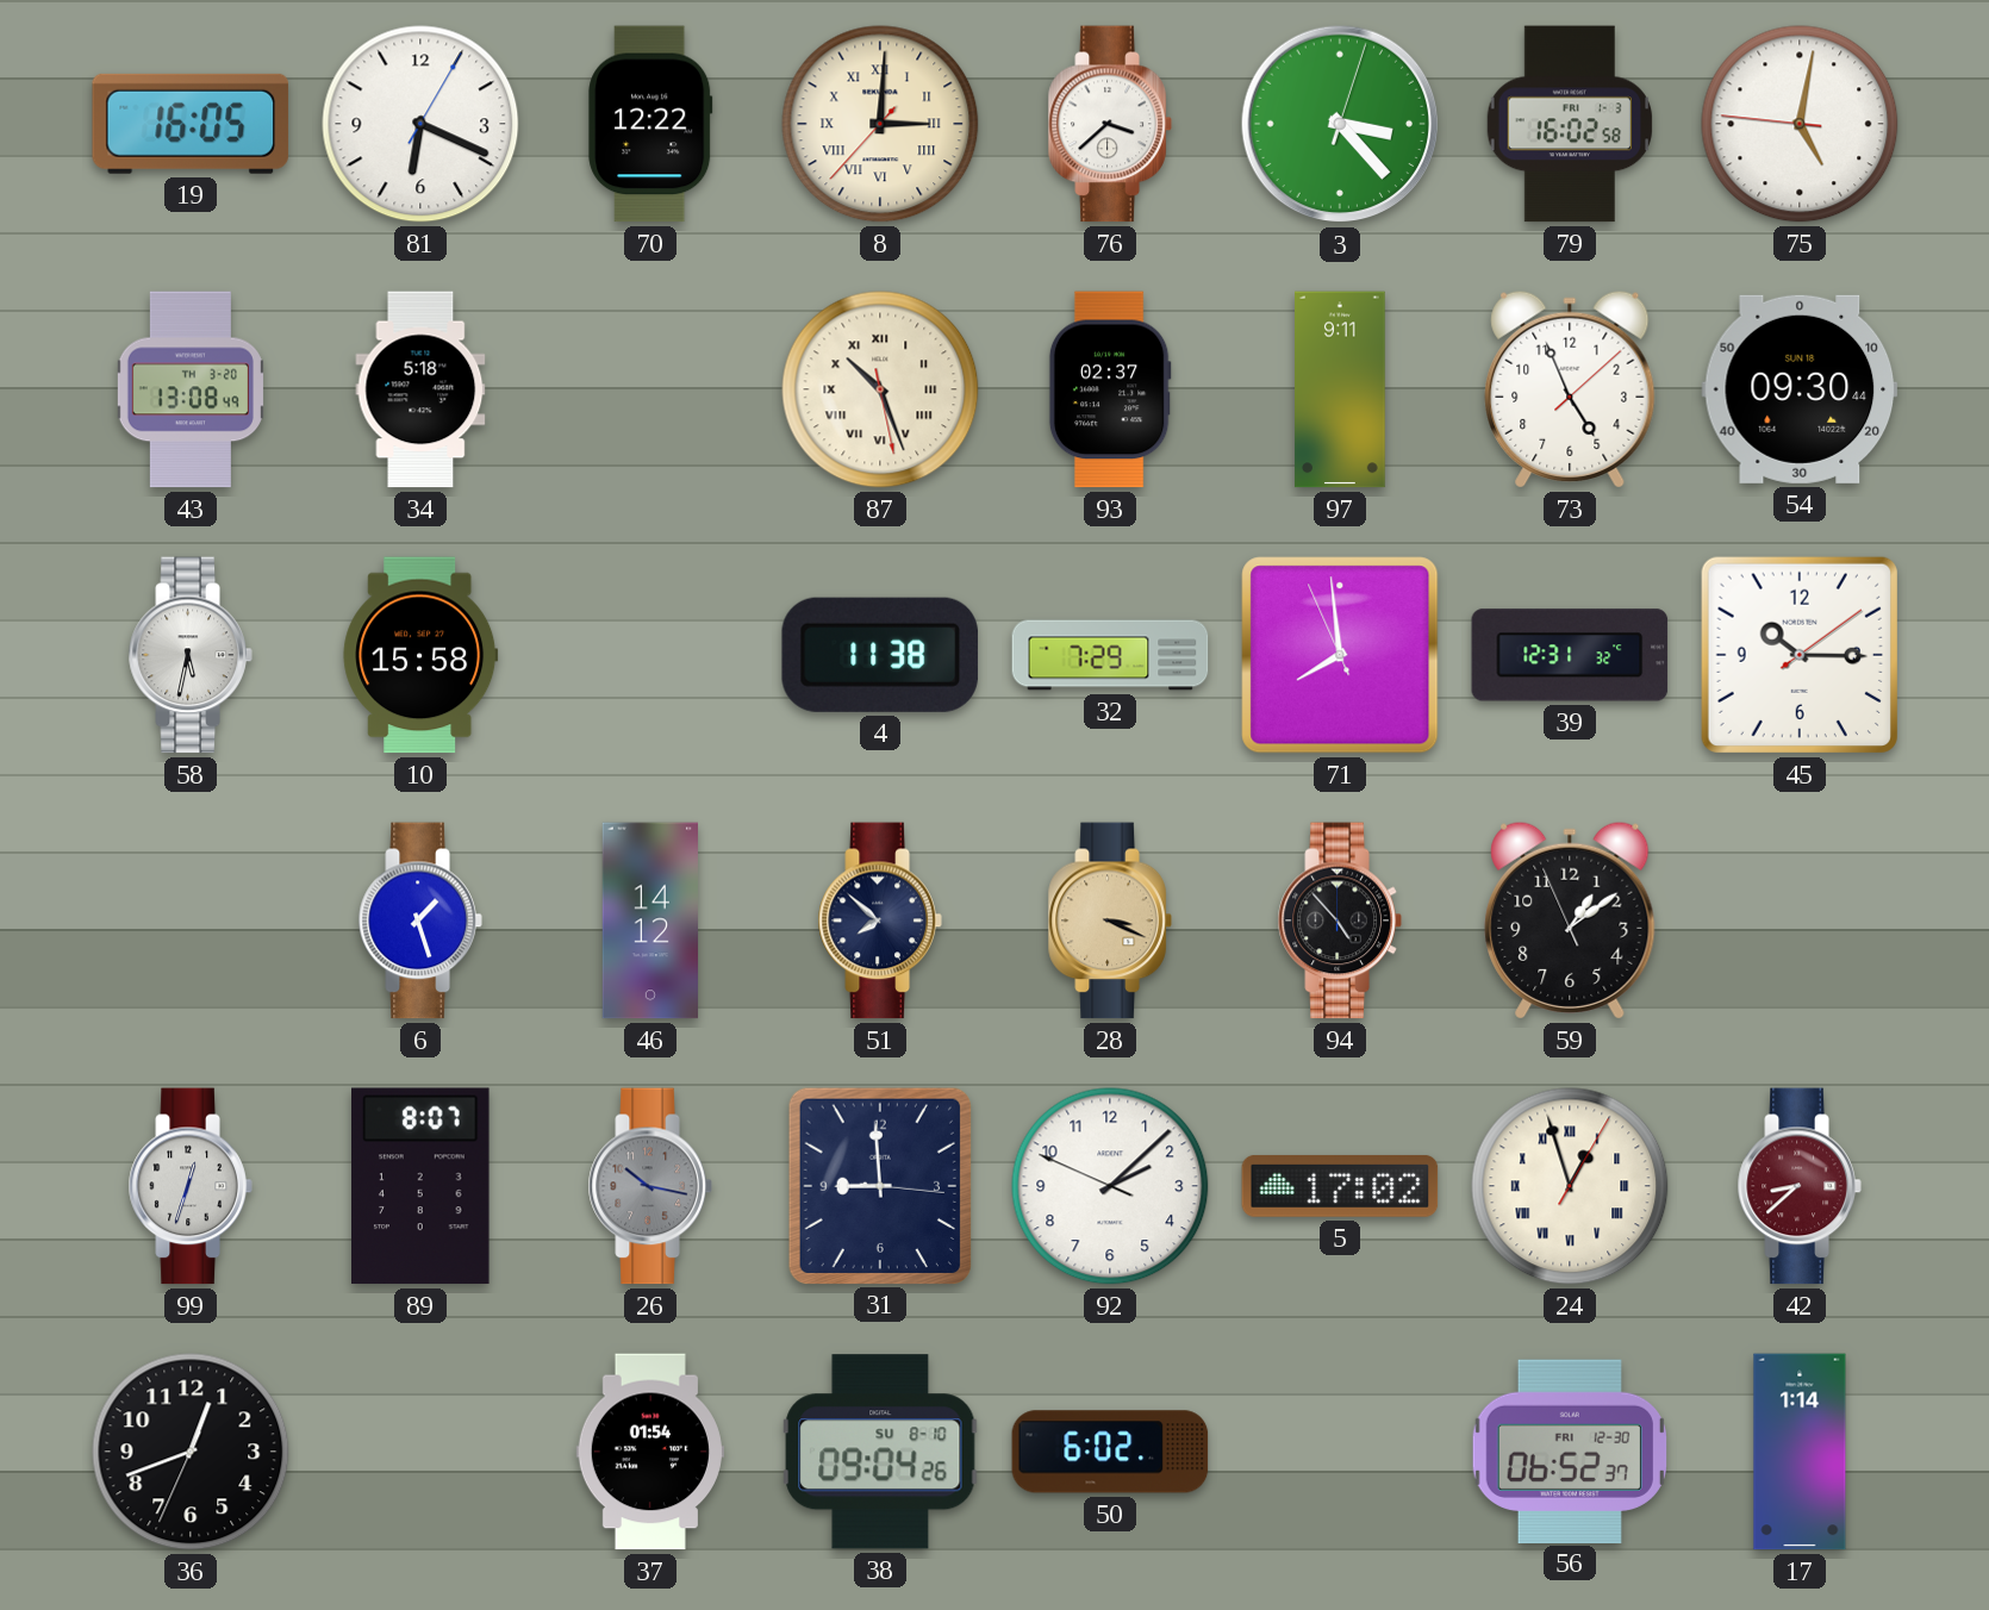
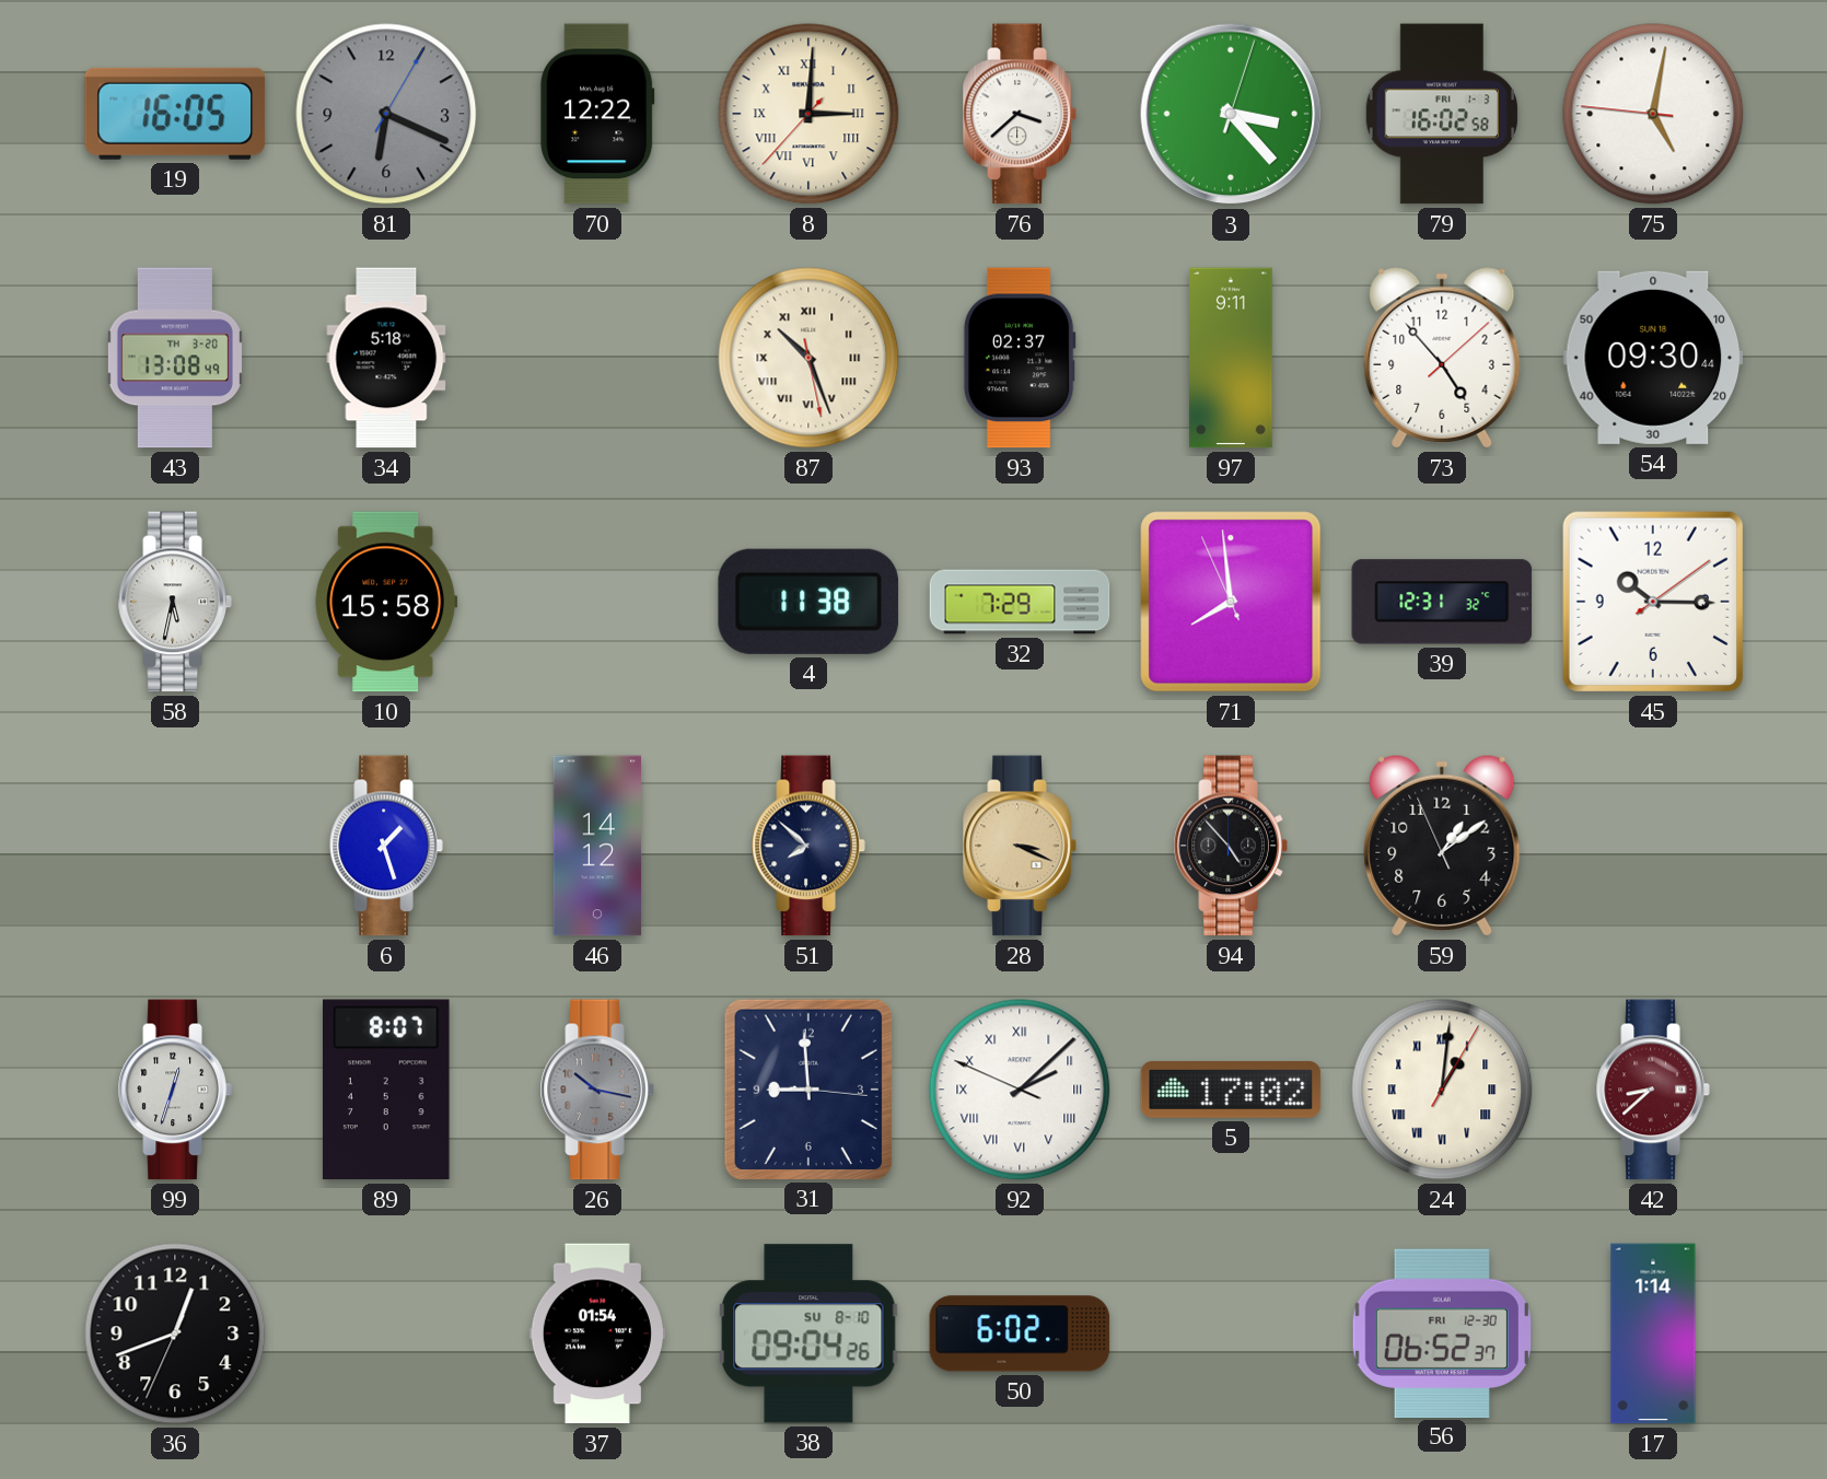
81 dial: white -> grey
73: 4:56 -> 4:53
92 numerals: Arabic -> Roman
24: 12:57 -> 1:01
